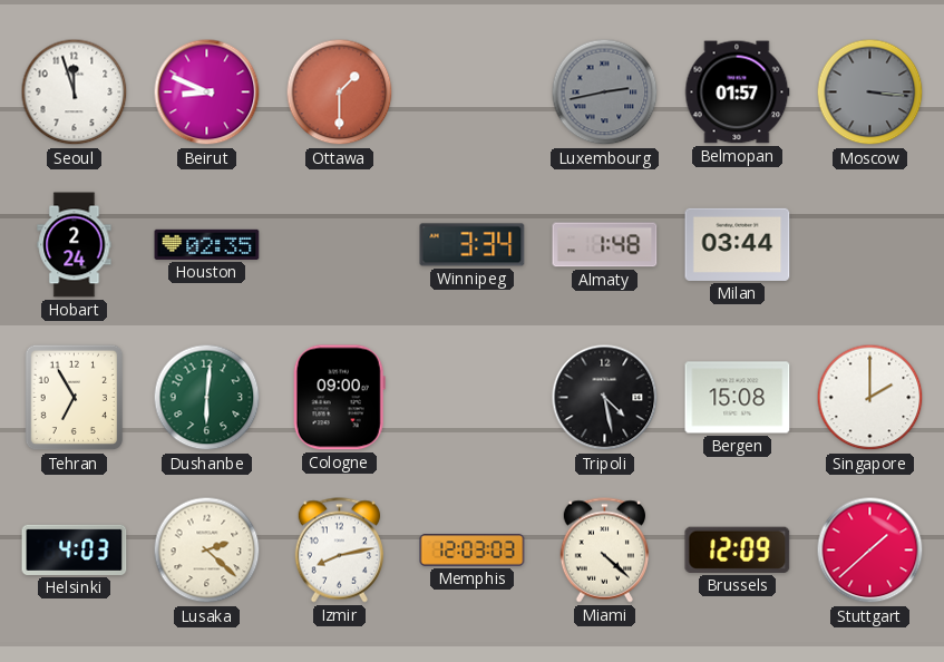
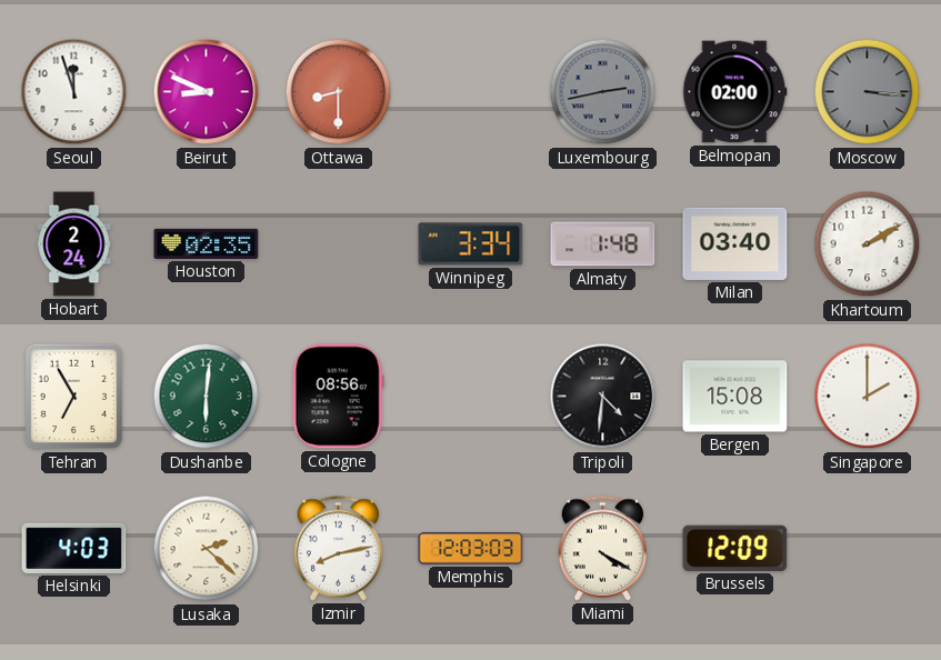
Ottawa: 1:30 -> 8:30
Belmopan: 01:57 -> 02:00
Milan: 03:44 -> 03:40
Khartoum: none -> 2:10
Cologne: 09:00 -> 08:56
Tripoli: 4:28 -> 4:31
Miami: 4:22 -> 4:20
Stuttgart: 1:38 -> none
